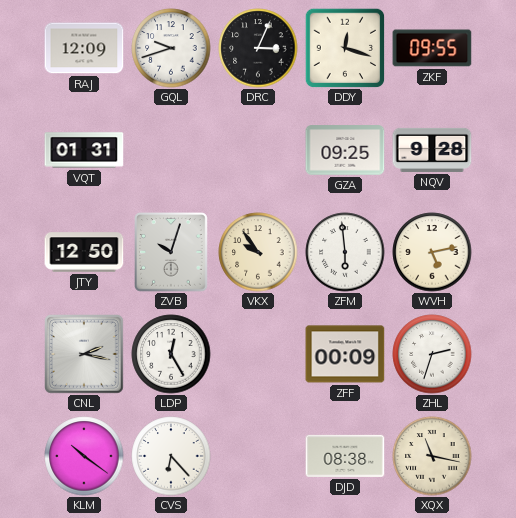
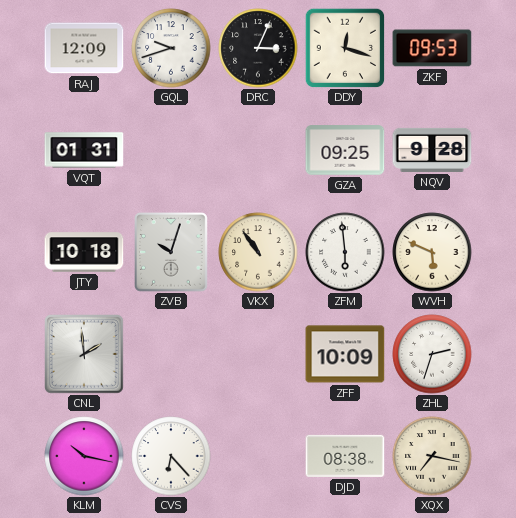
ZKF: 09:55 -> 09:53
JTY: 12:50 -> 10:18
VKX: 9:54 -> 10:54
WVH: 5:13 -> 5:49
CNL: 2:17 -> 1:59
LDP: 12:25 -> none
ZFF: 00:09 -> 10:09
KLM: 10:21 -> 10:17
XQX: 11:17 -> 7:17
